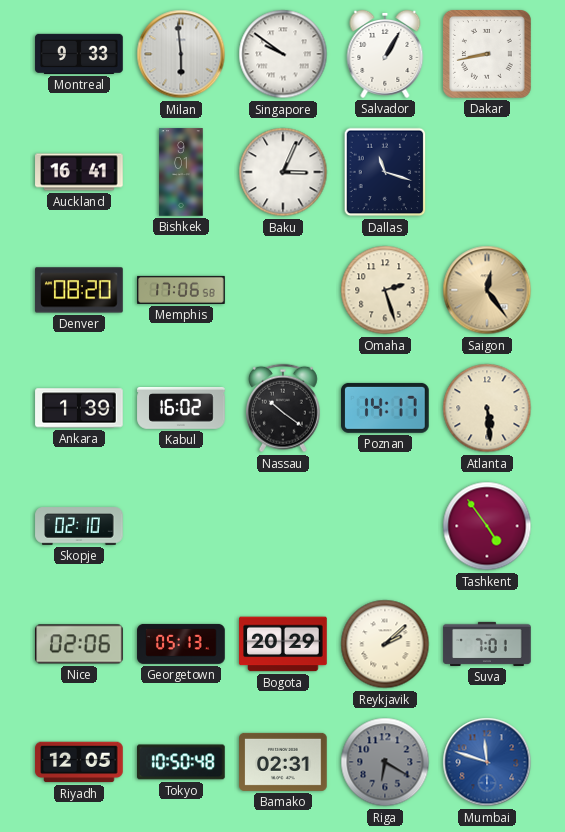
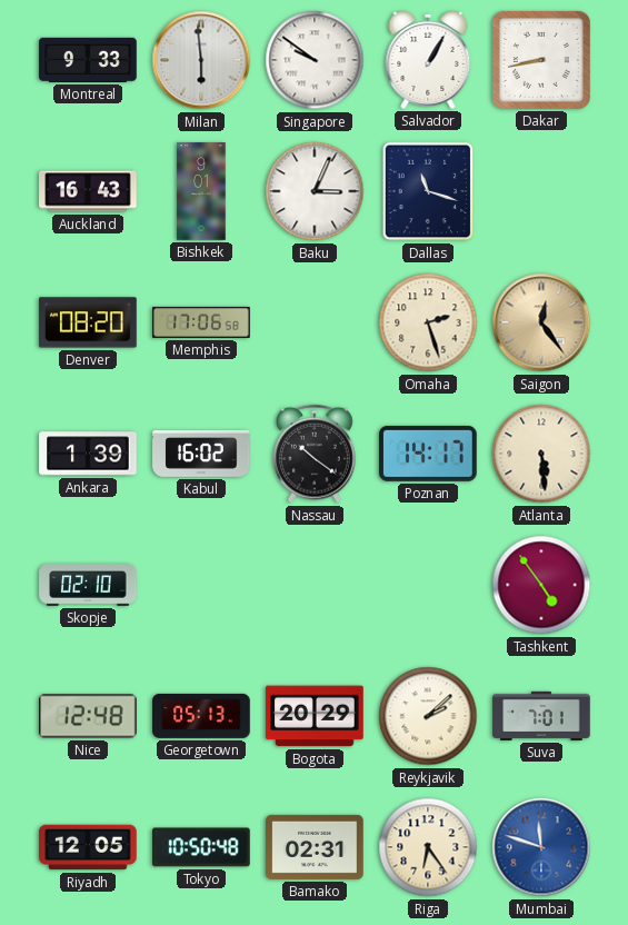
Auckland: 16:41 -> 16:43
Nice: 02:06 -> 12:48
Riga: 6:20 -> 6:24
Riga dial: grey -> cream
